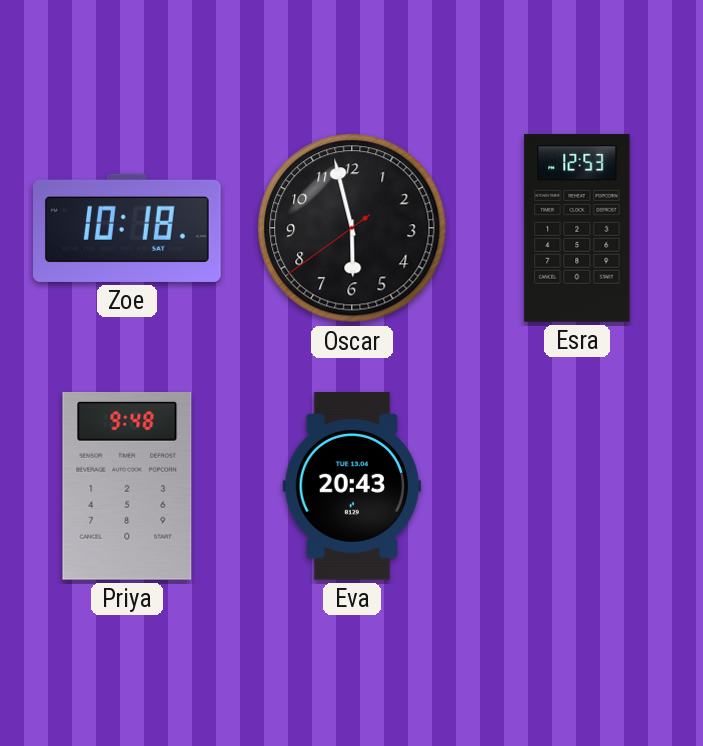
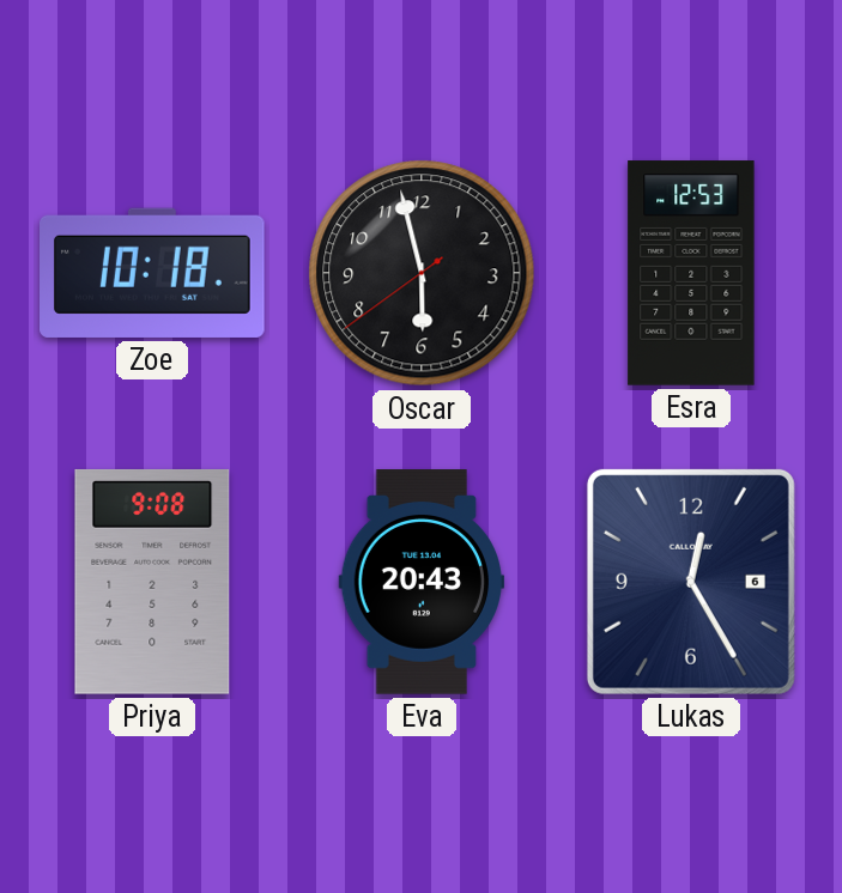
Priya: 9:48 -> 9:08
Lukas: none -> 12:25
